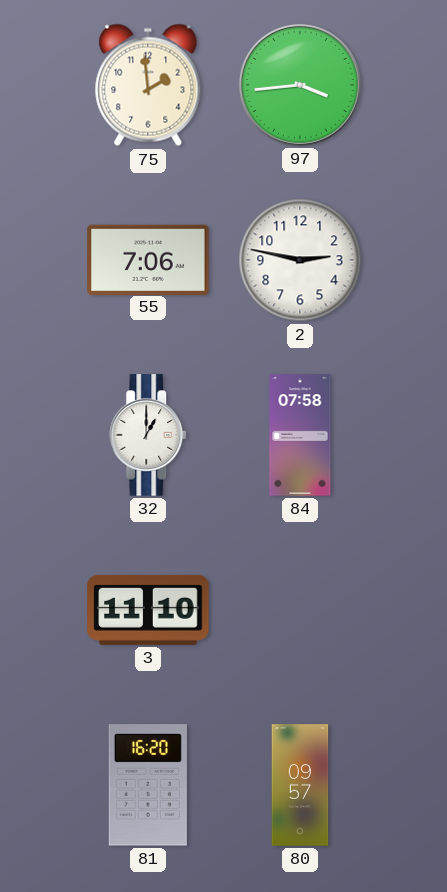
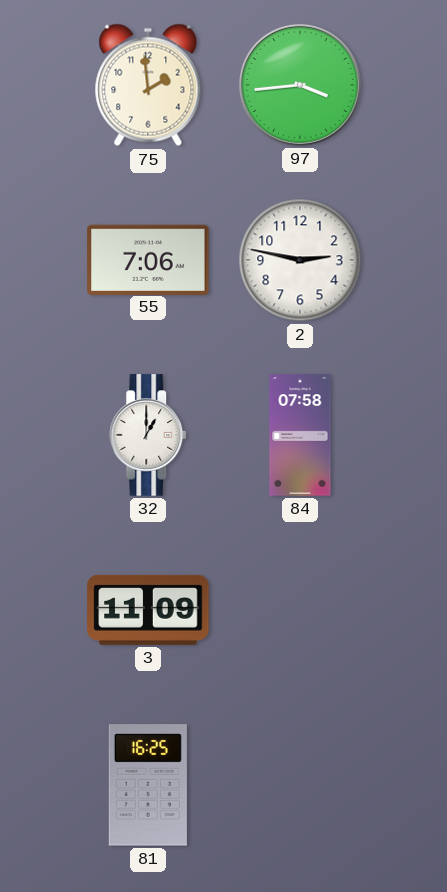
3: 11:10 -> 11:09
81: 16:20 -> 16:25
80: 09:57 -> none
